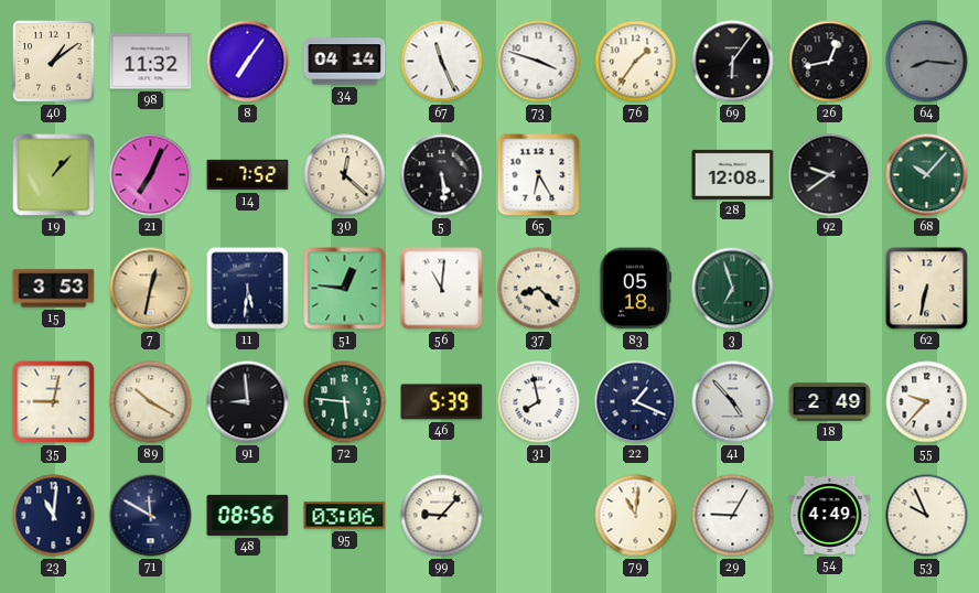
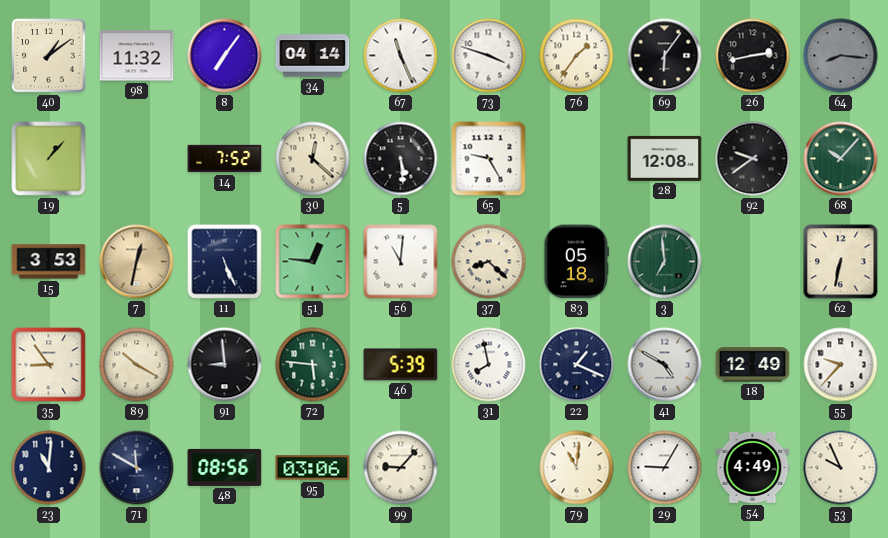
26: 12:43 -> 2:43
21: 7:04 -> none
65: 6:25 -> 9:25
11: 5:31 -> 5:26
3: 6:57 -> 6:59
35: 9:02 -> 8:54
41: 4:53 -> 4:50
18: 2:49 -> 12:49
